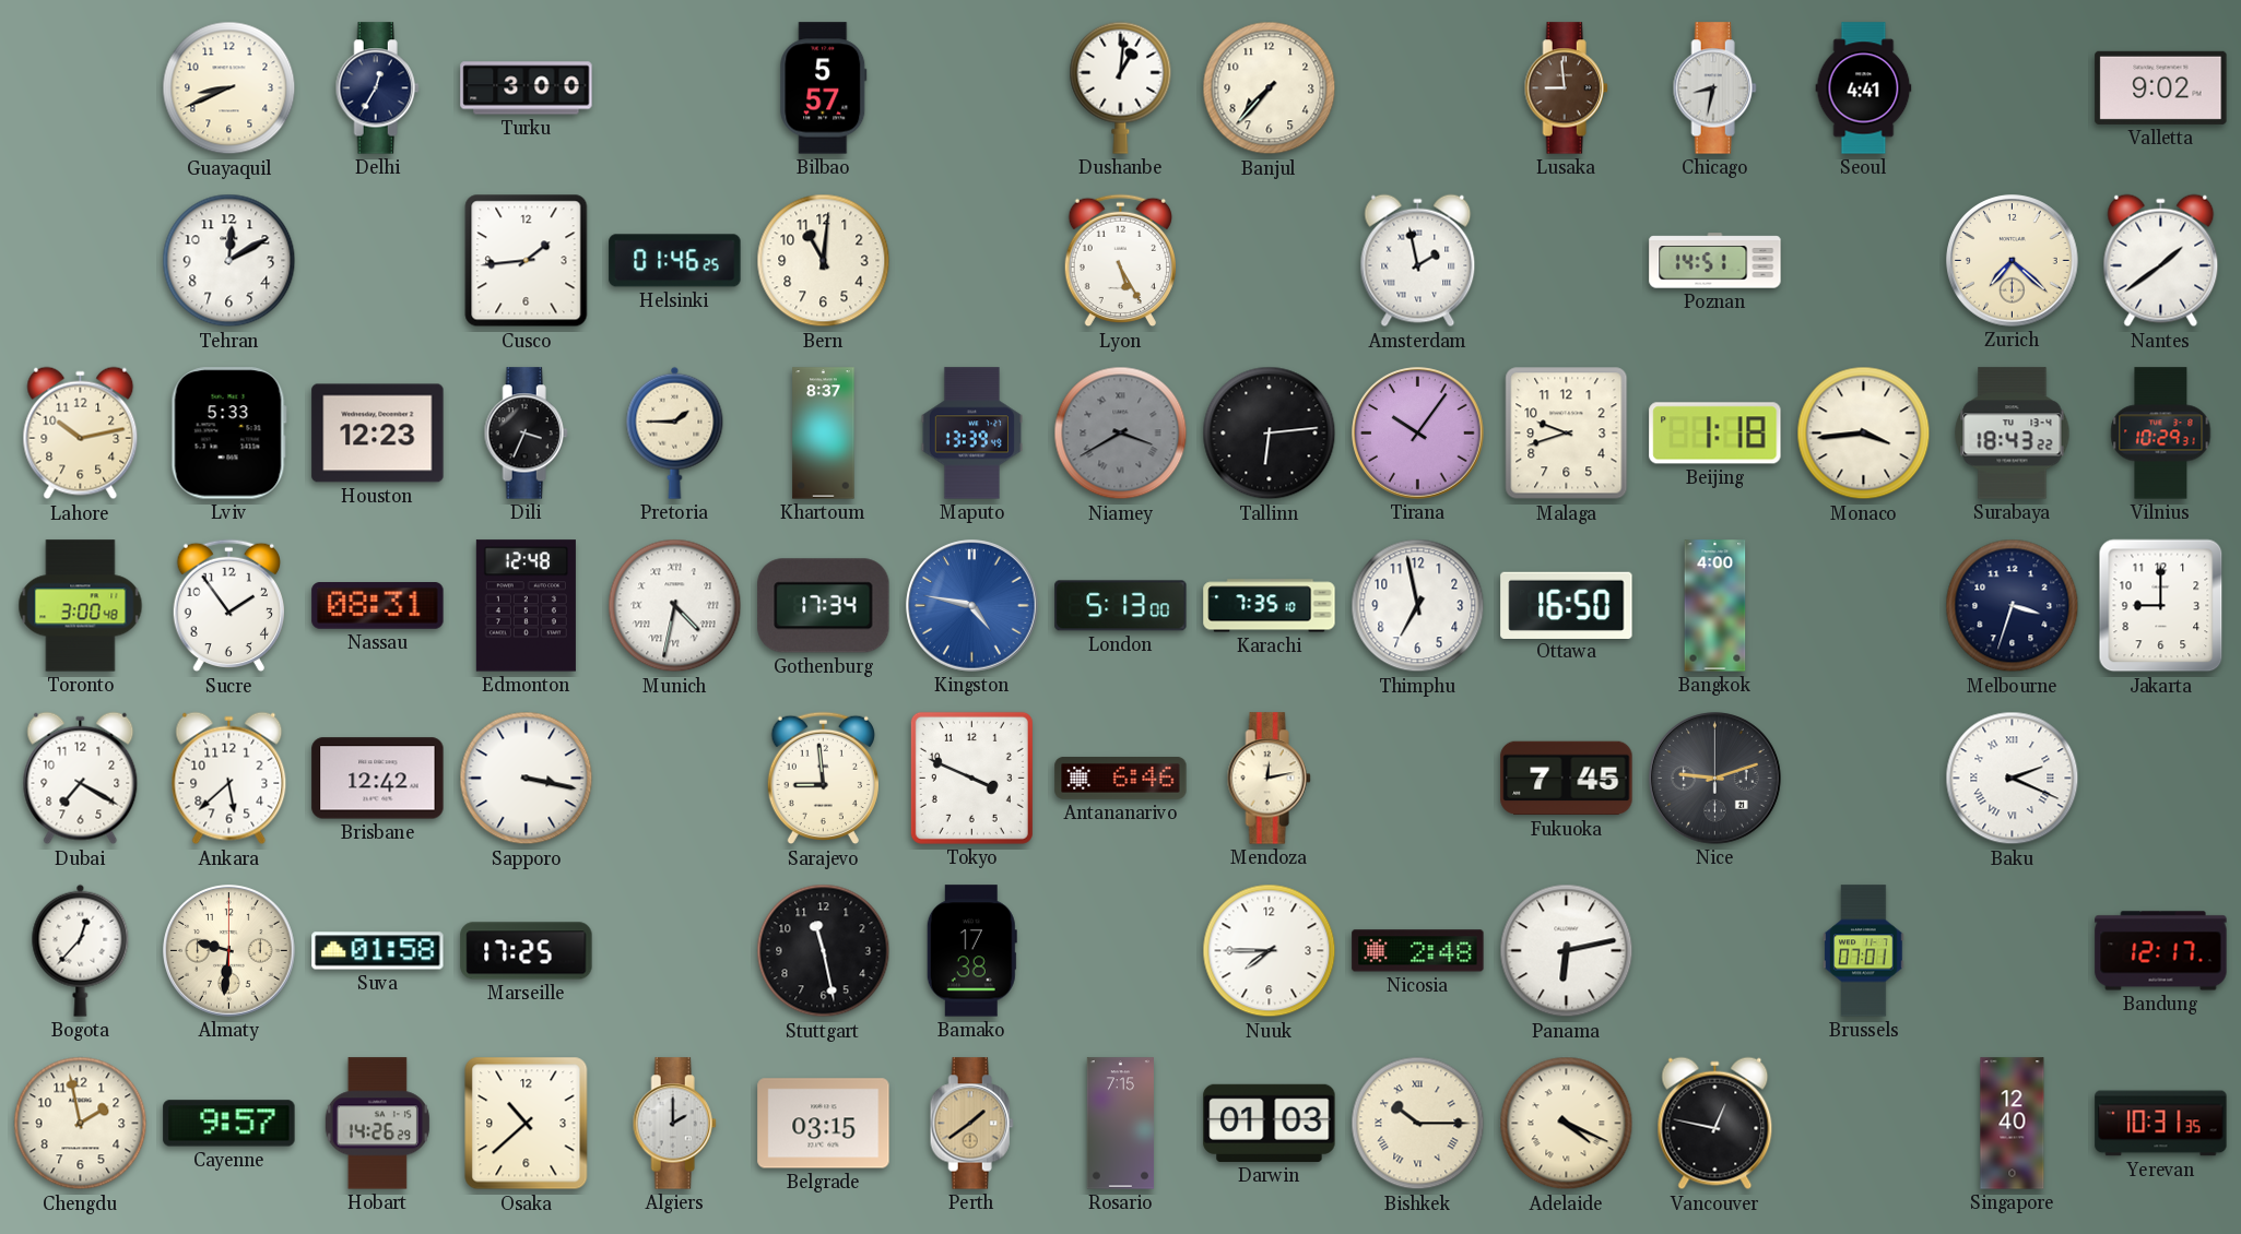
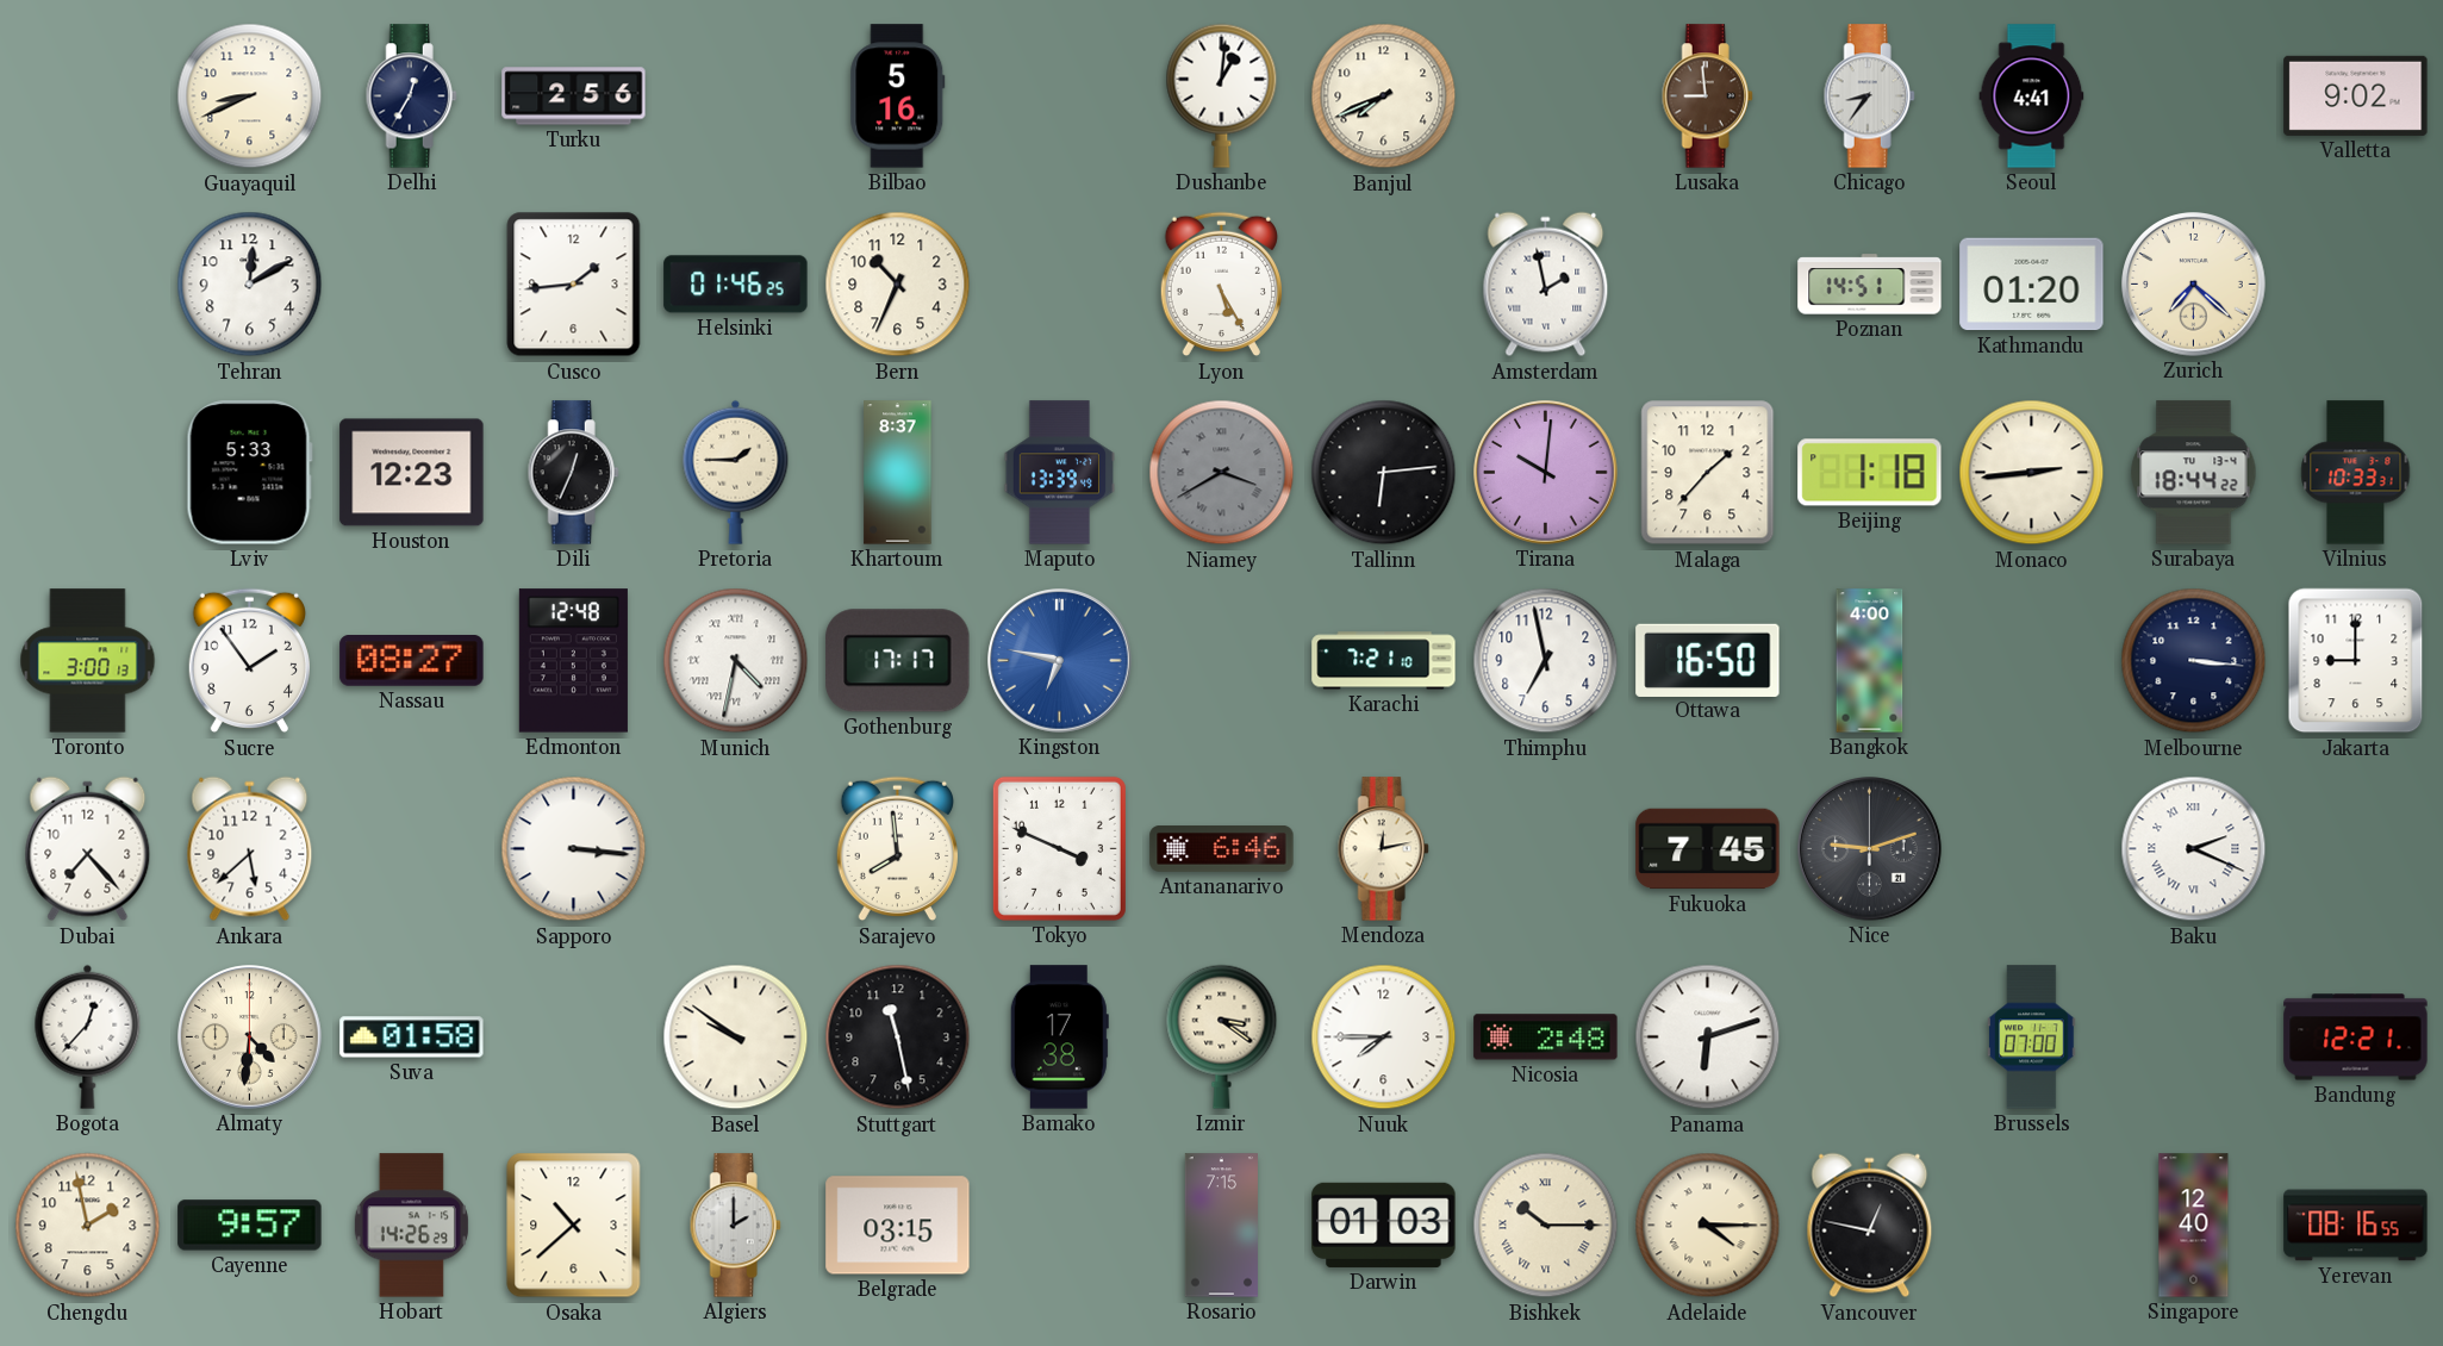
Turku: 3:00 -> 2:56
Bilbao: 5:57 -> 5:16
Banjul: 7:37 -> 7:41
Chicago: 8:32 -> 8:36
Bern: 11:01 -> 10:34
Kathmandu: none -> 01:20
Nantes: 1:39 -> none
Lahore: 10:13 -> none
Dili: 3:34 -> 12:34
Tirana: 10:06 -> 10:01
Malaga: 9:42 -> 1:37
Monaco: 3:44 -> 2:44
Surabaya: 18:43 -> 18:44
Vilnius: 10:29 -> 10:33
Toronto: 3:00:48 -> 3:00:13
Nassau: 08:31 -> 08:27
Gothenburg: 17:34 -> 17:17
Kingston: 4:47 -> 6:47
London: 5:13 -> none
Karachi: 7:35 -> 7:21
Melbourne: 3:33 -> 3:16
Dubai: 7:20 -> 7:23
Brisbane: 12:42 -> none
Sapporo: 3:17 -> 3:16
Sarajevo: 8:59 -> 7:59
Almaty: 9:31 -> 4:31
Marseille: 17:25 -> none
Basel: none -> 9:51
Izmir: none -> 3:21
Panama: 6:13 -> 6:12
Brussels: 07:01 -> 07:00
Bandung: 12:17 -> 12:21
Perth: 1:39 -> none
Adelaide: 4:19 -> 4:15
Yerevan: 10:31 -> 08:16
